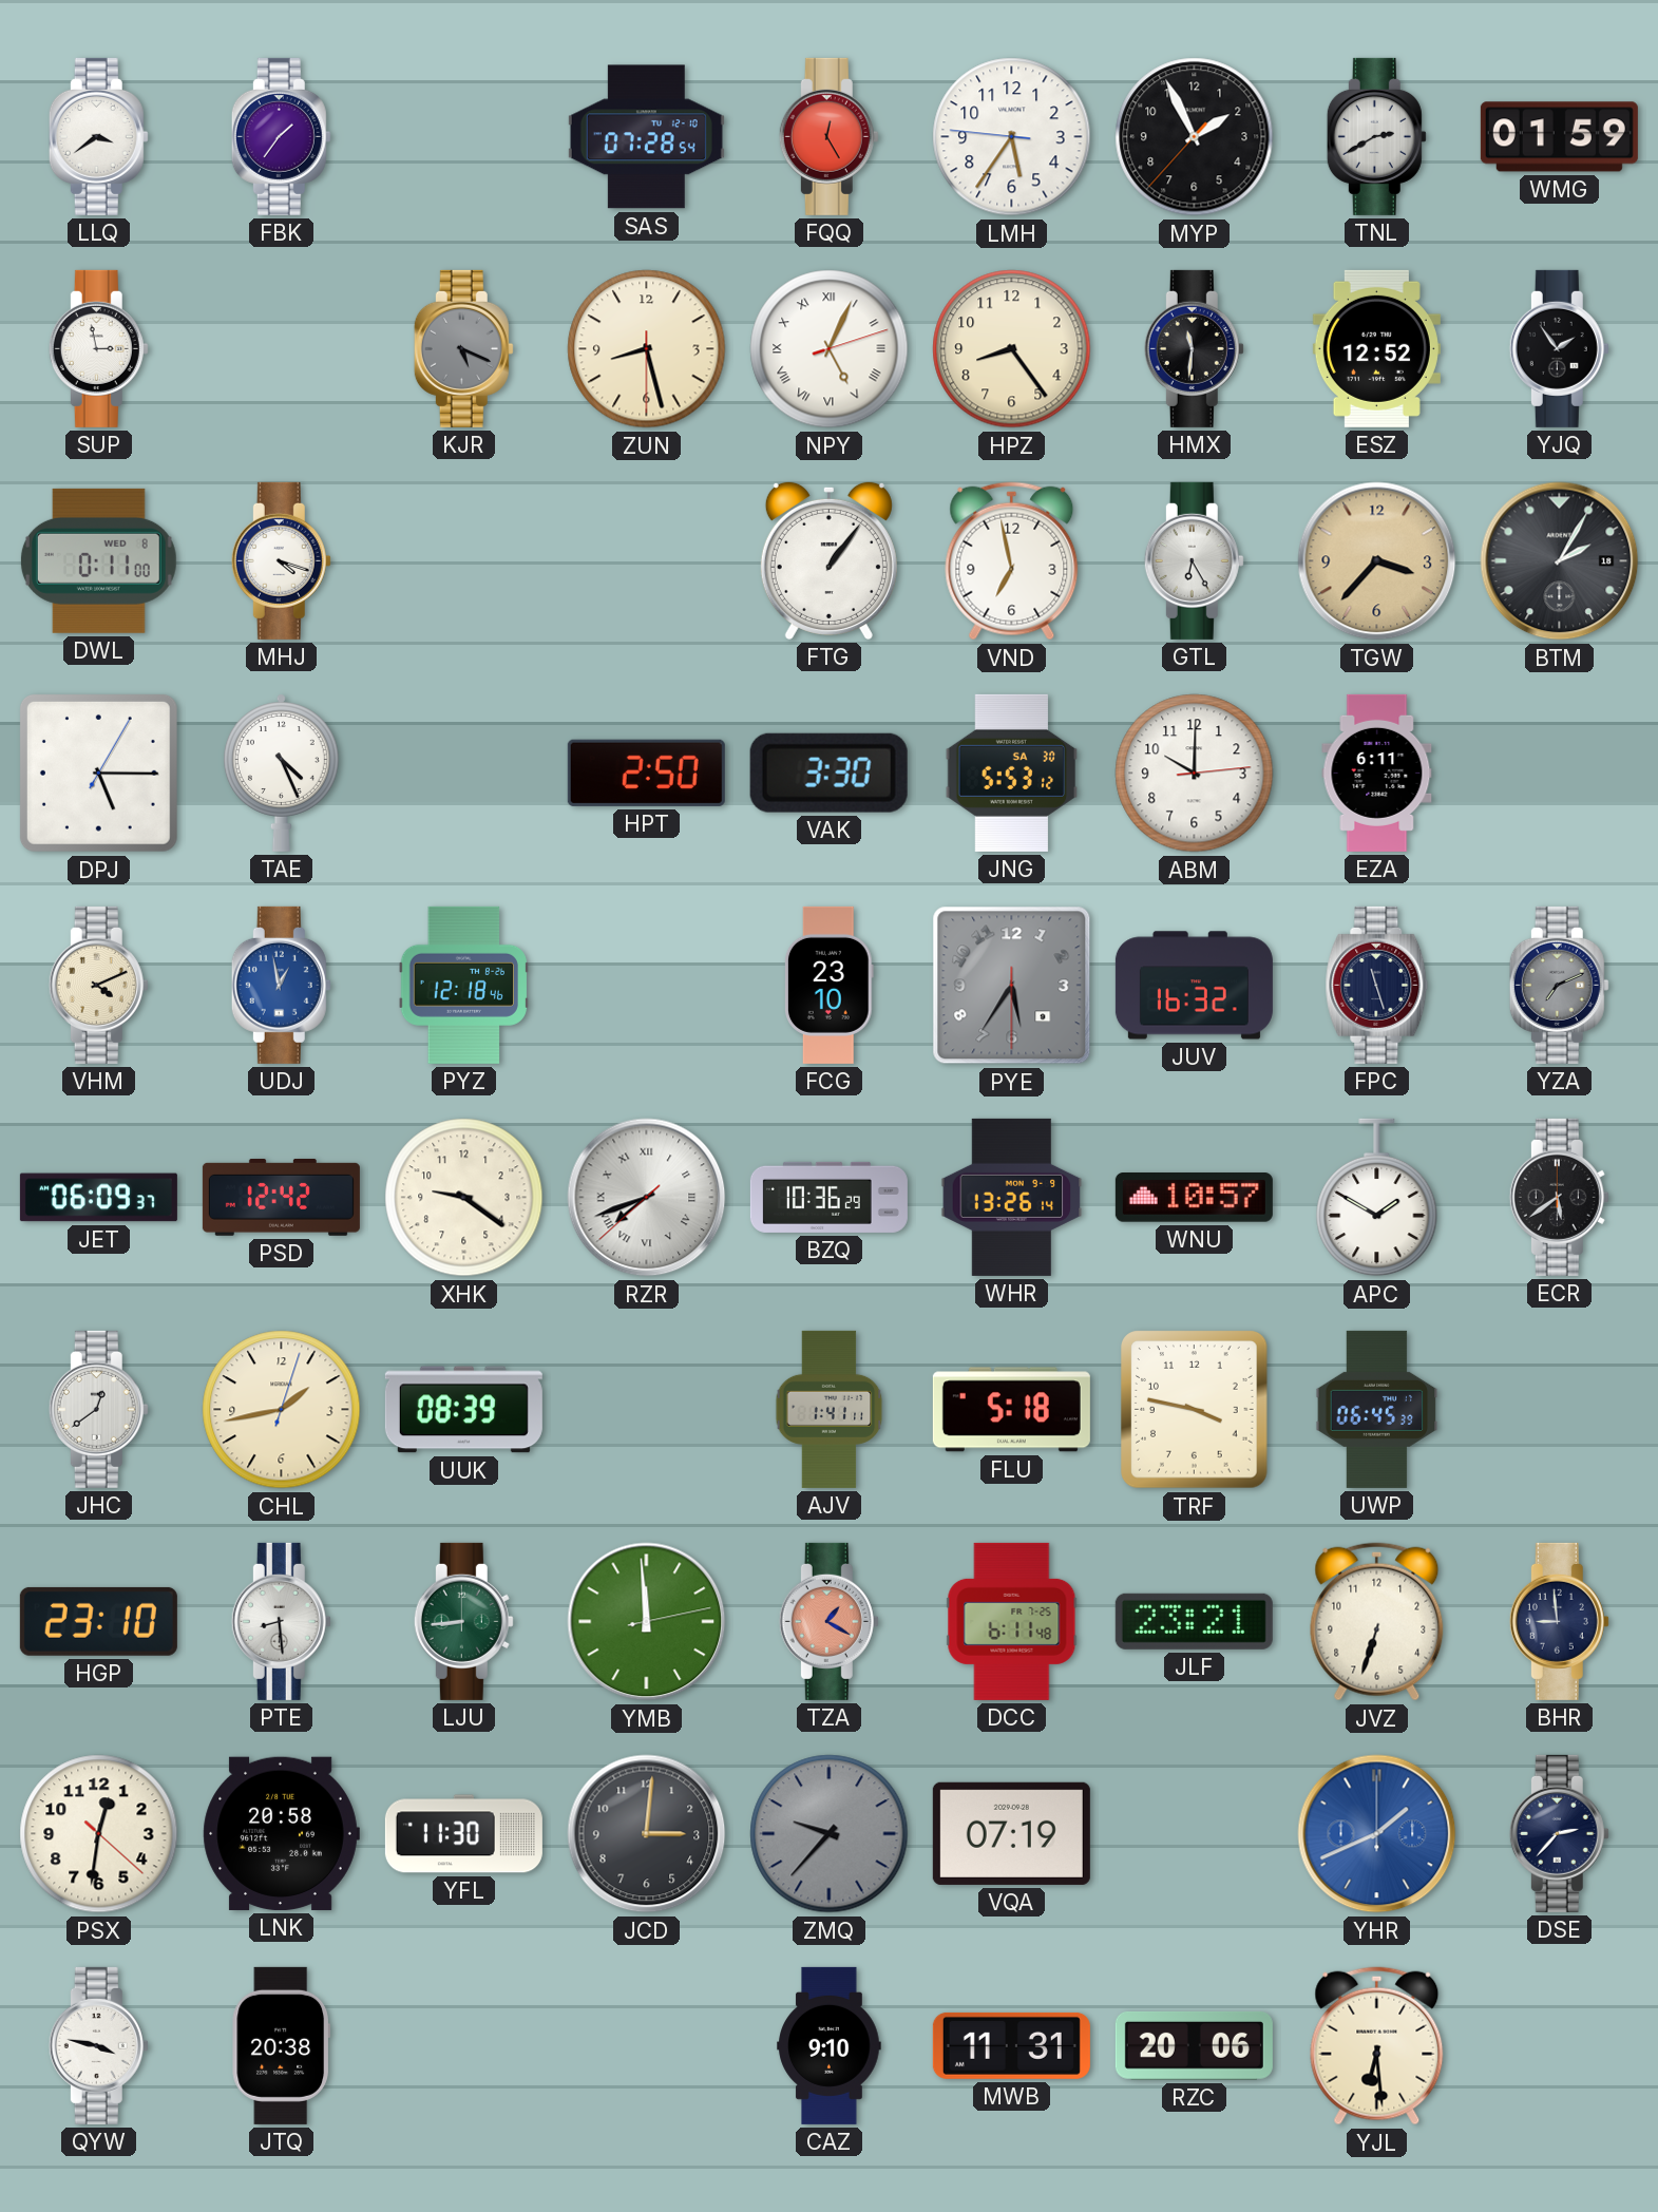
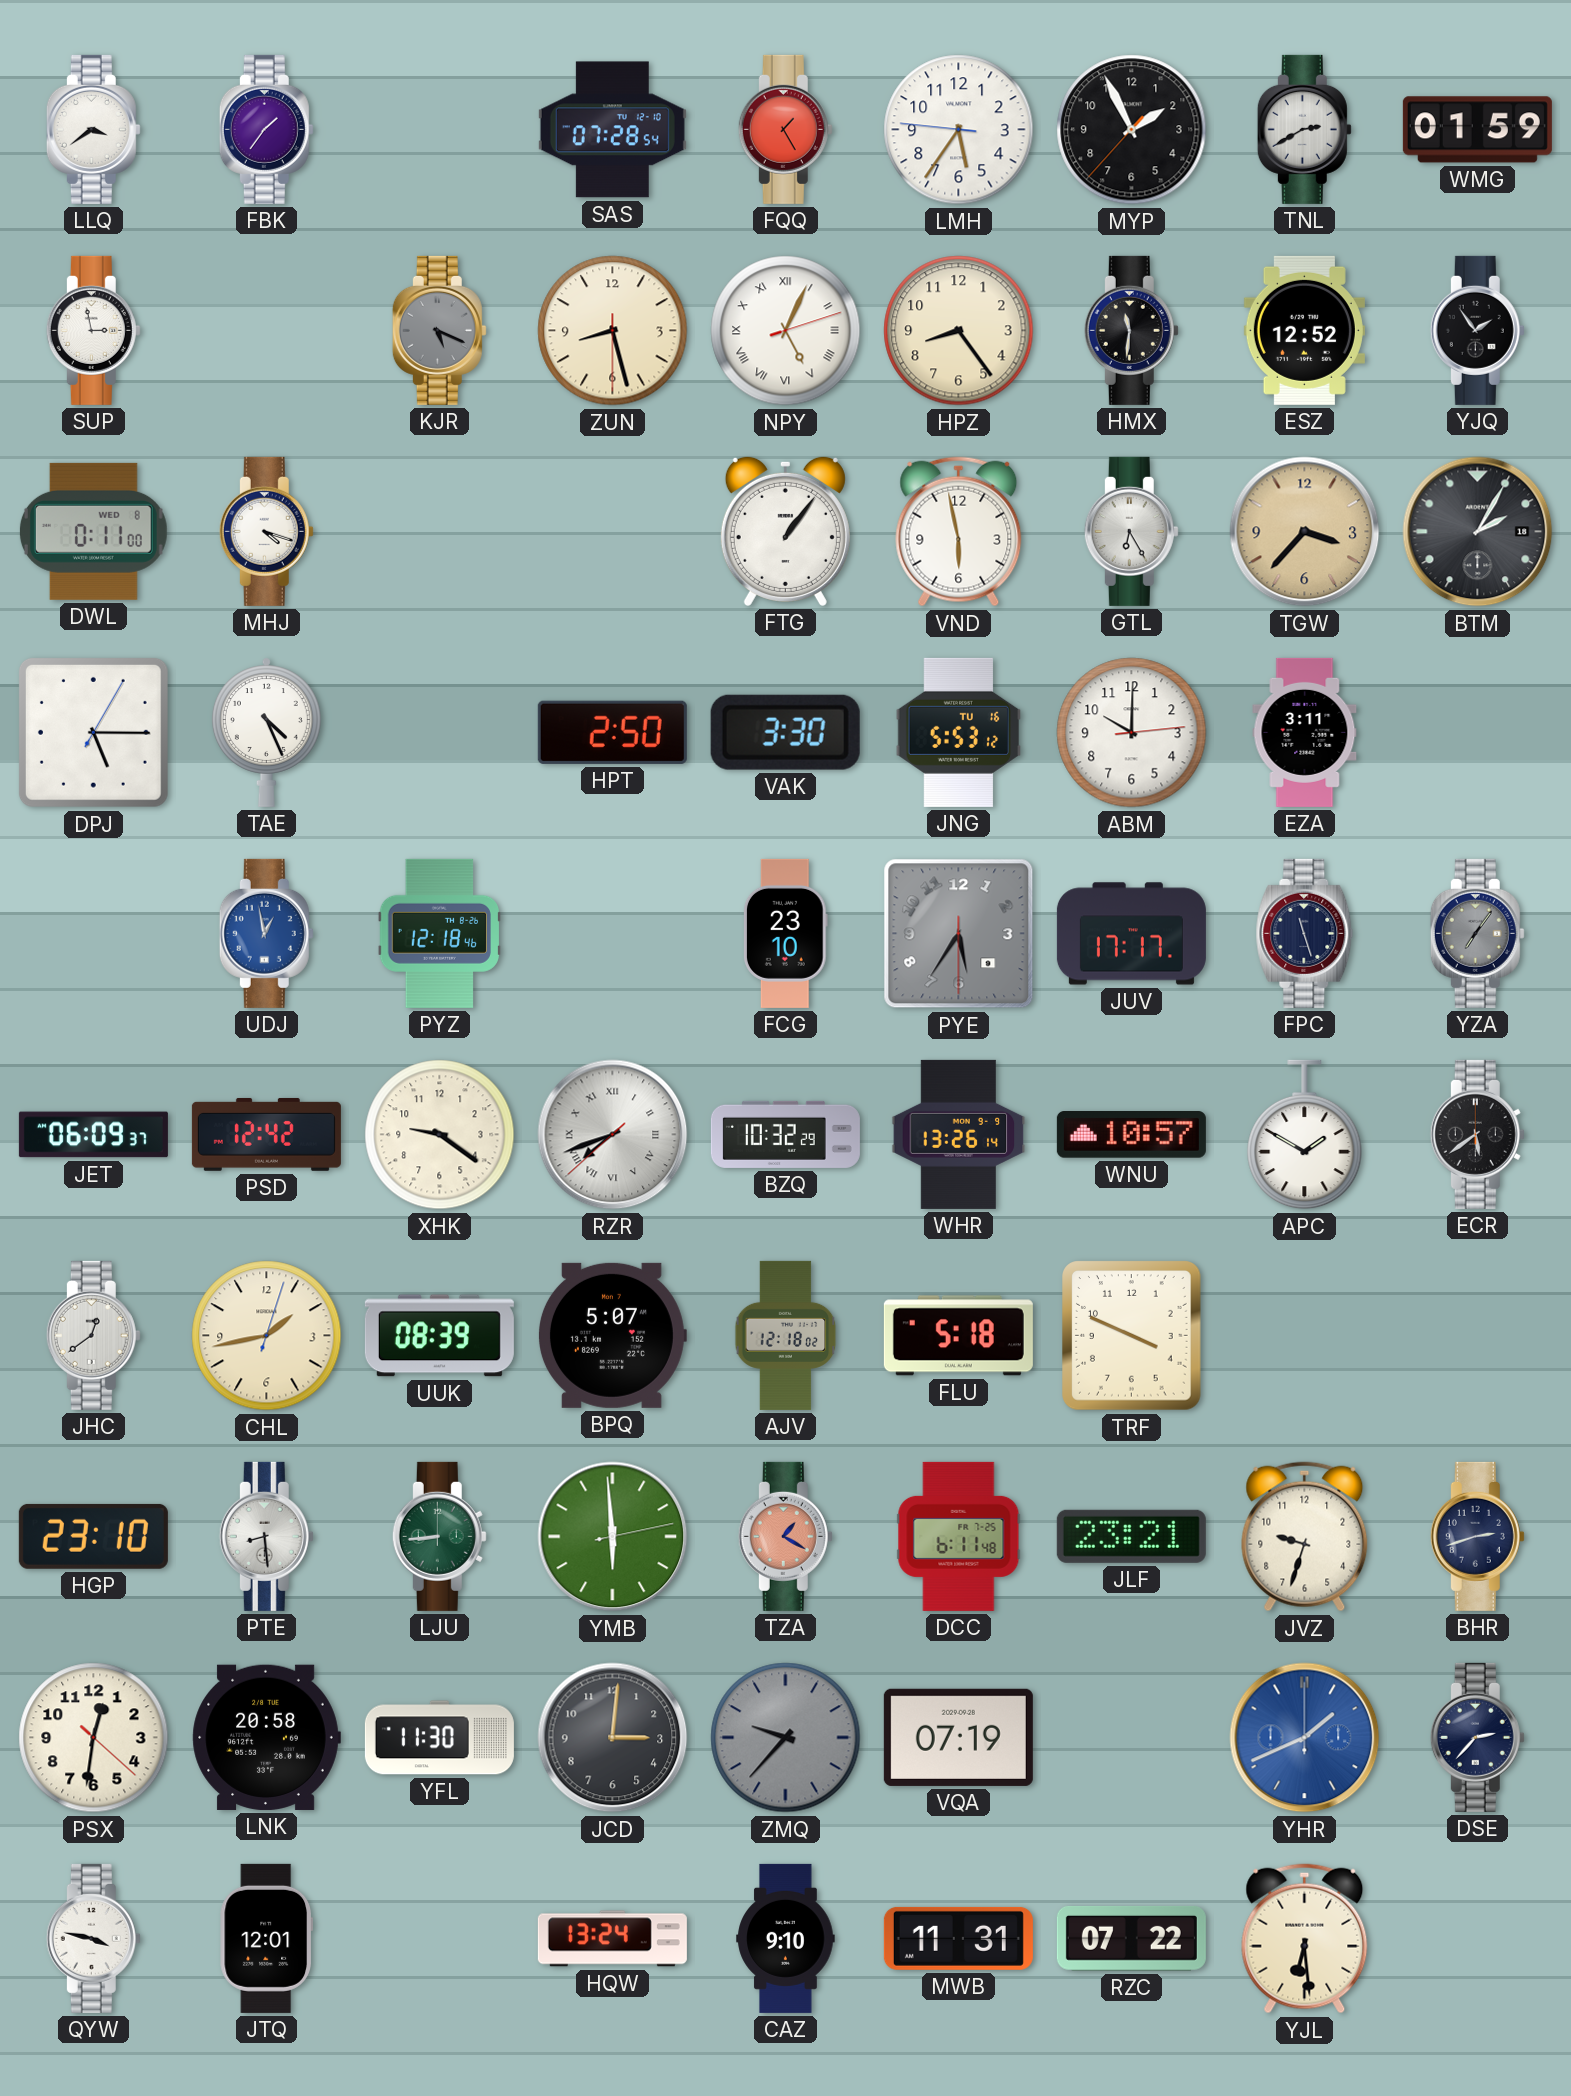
FQQ: 12:25 -> 1:25
VND: 6:58 -> 5:58
JNG date: SA 30 -> TU 16
EZA: 6:11 -> 3:11
VHM: 4:11 -> none
JUV: 16:32 -> 17:17
YZA: 7:11 -> 7:06
BZQ: 10:36 -> 10:32
BPQ: none -> 5:07
AJV: 1:41 -> 12:18
TRF: 3:47 -> 3:49
UWP: 06:45 -> none
YMB: 11:59 -> 5:59
JVZ: 6:33 -> 9:33
BHR: 8:59 -> 2:42
JTQ: 20:38 -> 12:01
HQW: none -> 13:24
RZC: 20:06 -> 07:22
